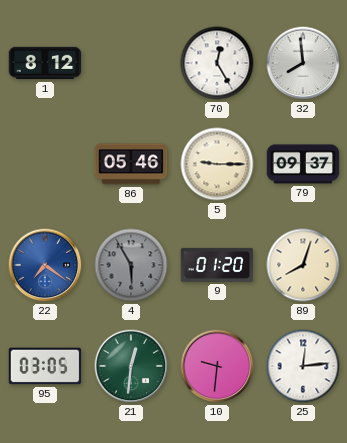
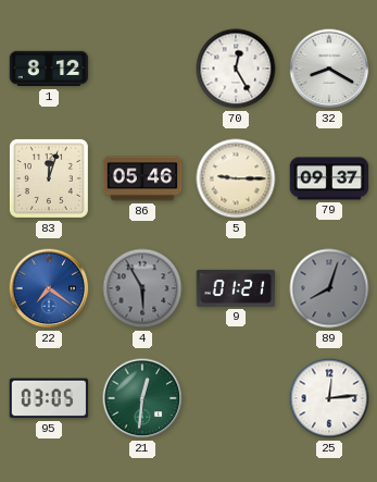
32: 7:59 -> 8:20
83: none -> 12:03
9: 01:20 -> 01:21
89 dial: cream -> grey
10: 9:31 -> none
